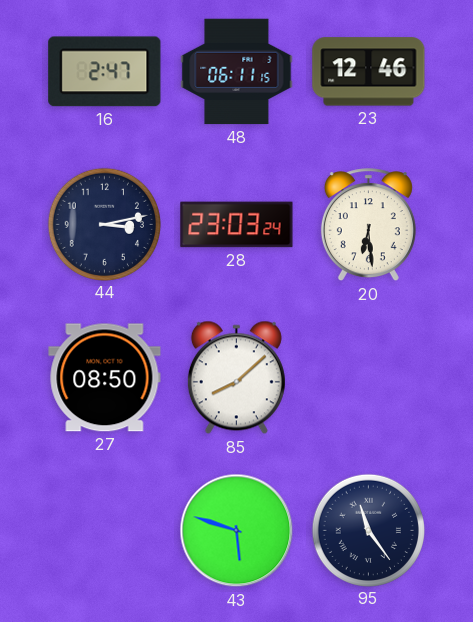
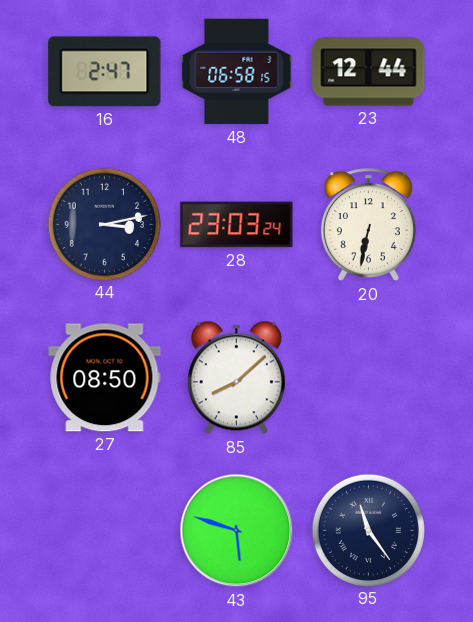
48: 06:11 -> 06:58
23: 12:46 -> 12:44
20: 6:29 -> 6:32
